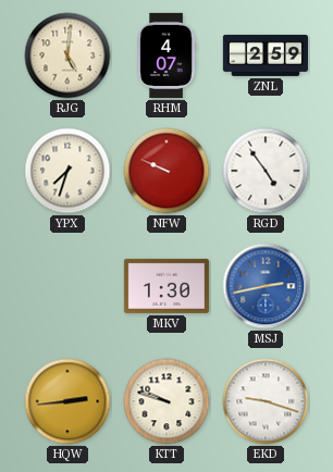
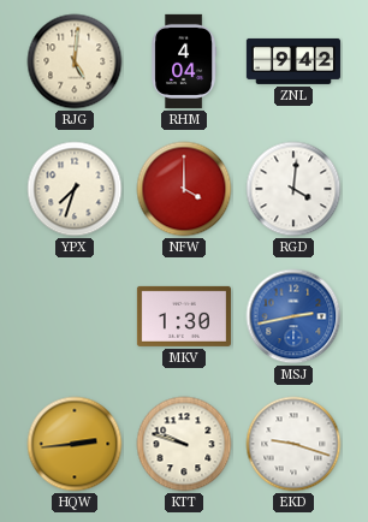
RHM: 4:07 -> 4:04
ZNL: 2:59 -> 9:42
NFW: 9:49 -> 4:00
RGD: 4:54 -> 4:01
